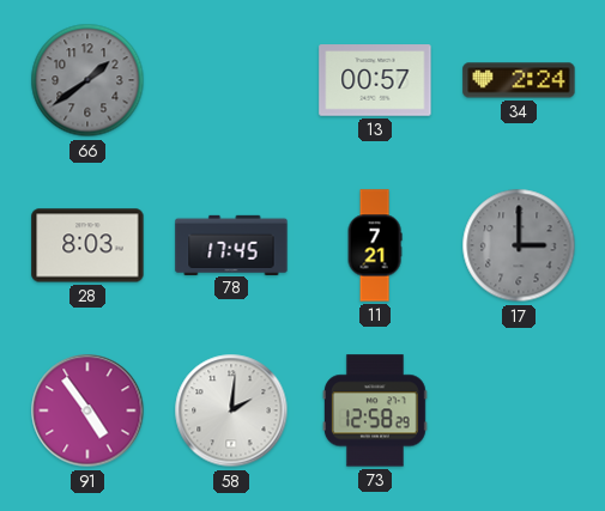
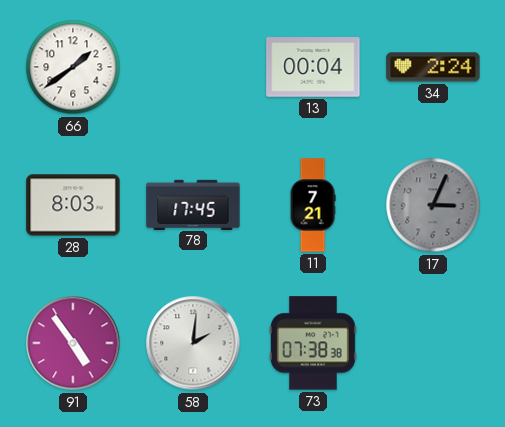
66 dial: grey -> white
13: 00:57 -> 00:04
17: 3:00 -> 3:04
73: 12:58 -> 07:38
